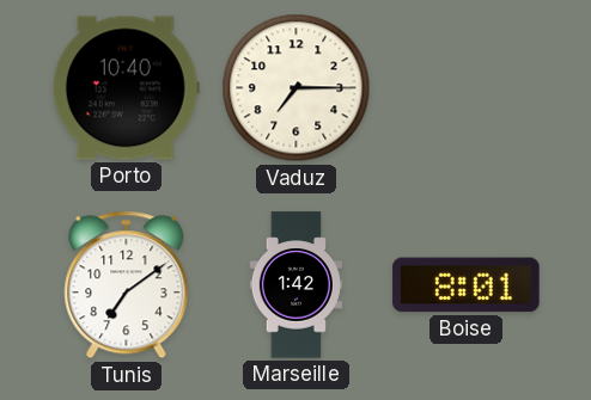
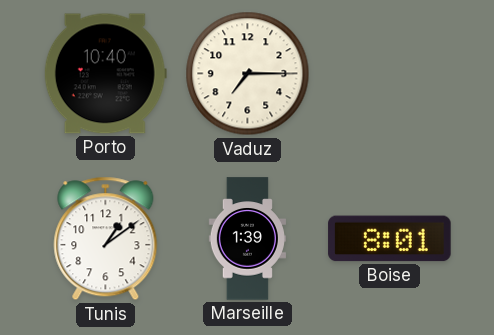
Tunis: 7:09 -> 1:09
Marseille: 1:42 -> 1:39
